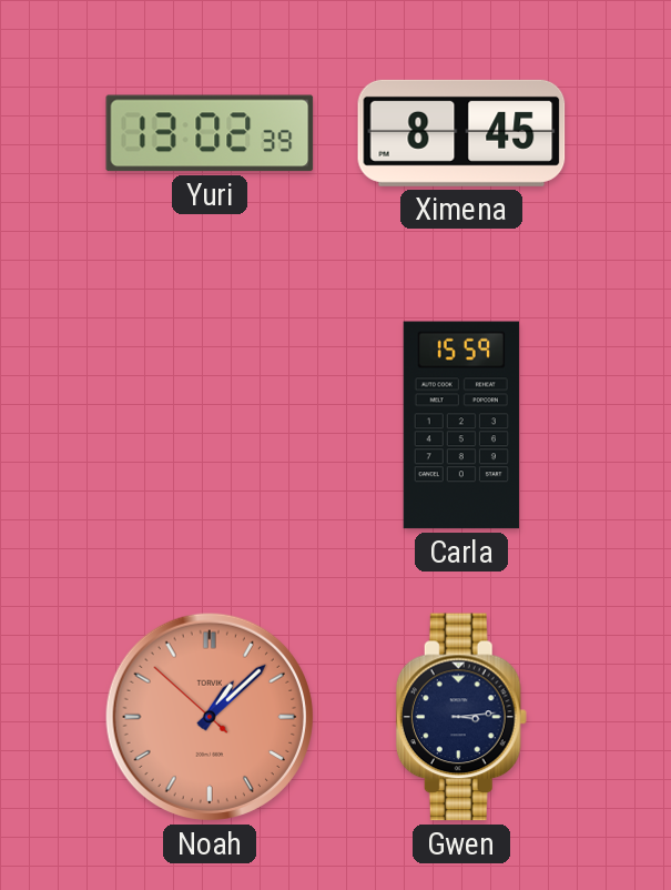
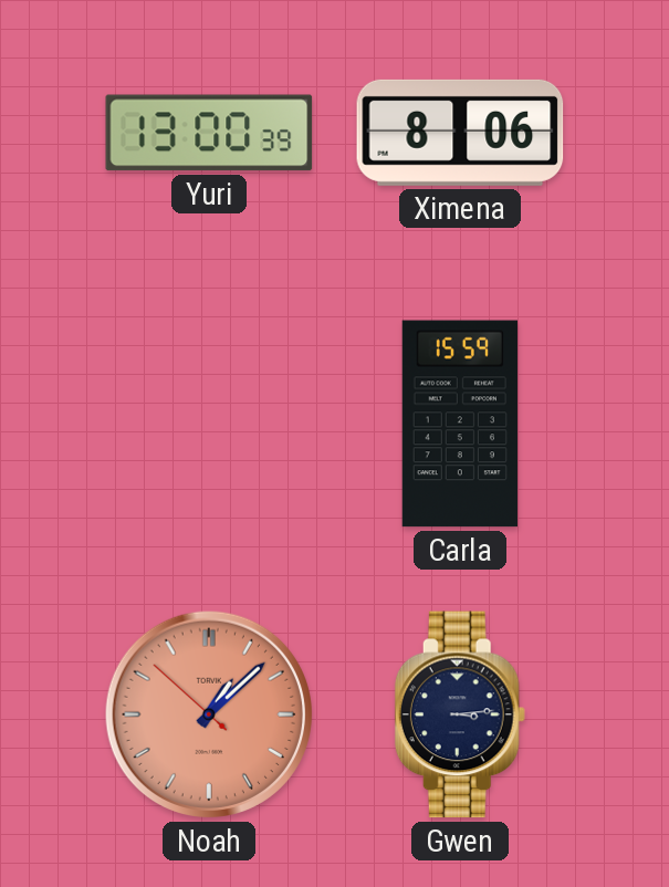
Yuri: 13:02 -> 13:00
Ximena: 8:45 -> 8:06
